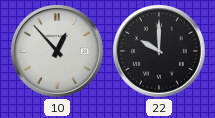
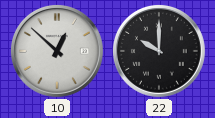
10: 12:53 -> 12:52
